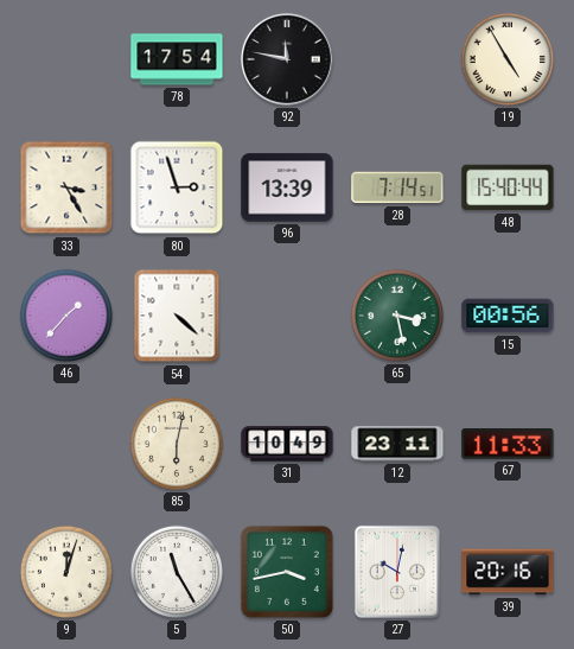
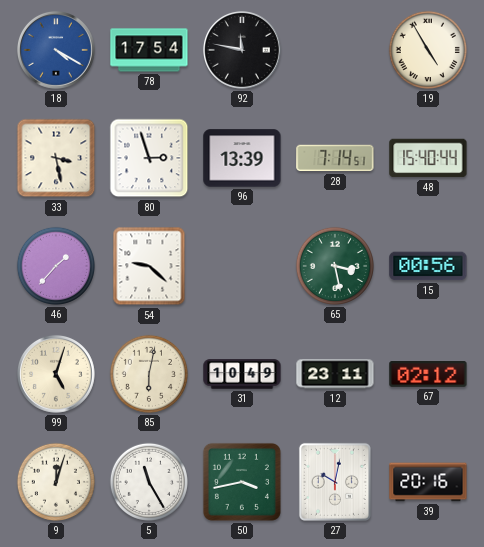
18: none -> 4:20
33: 3:25 -> 3:28
54: 4:22 -> 9:22
99: none -> 5:03
67: 11:33 -> 02:12
